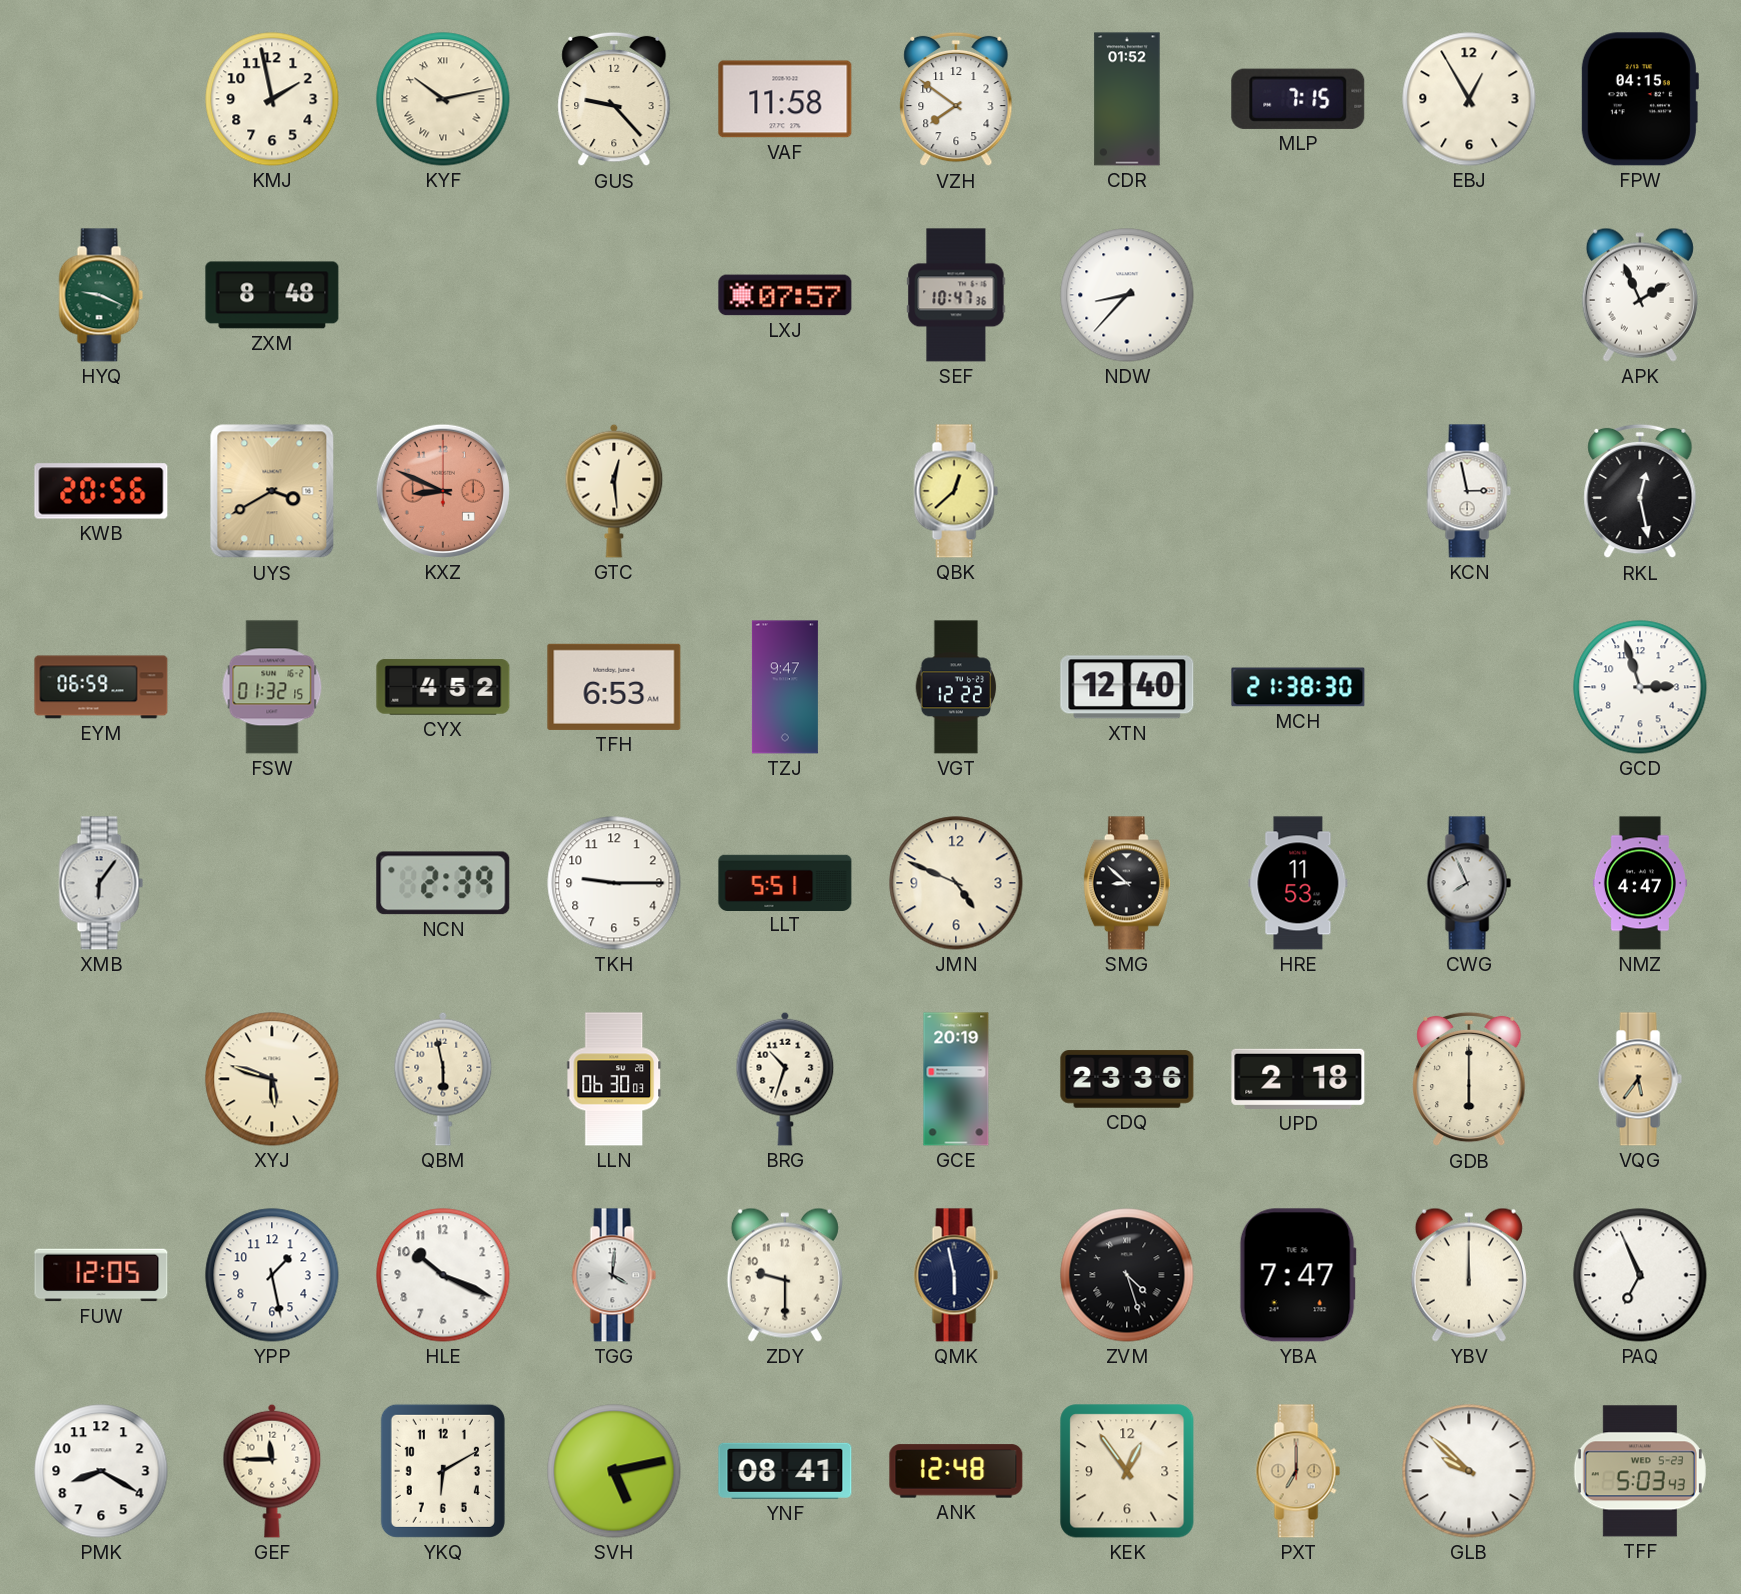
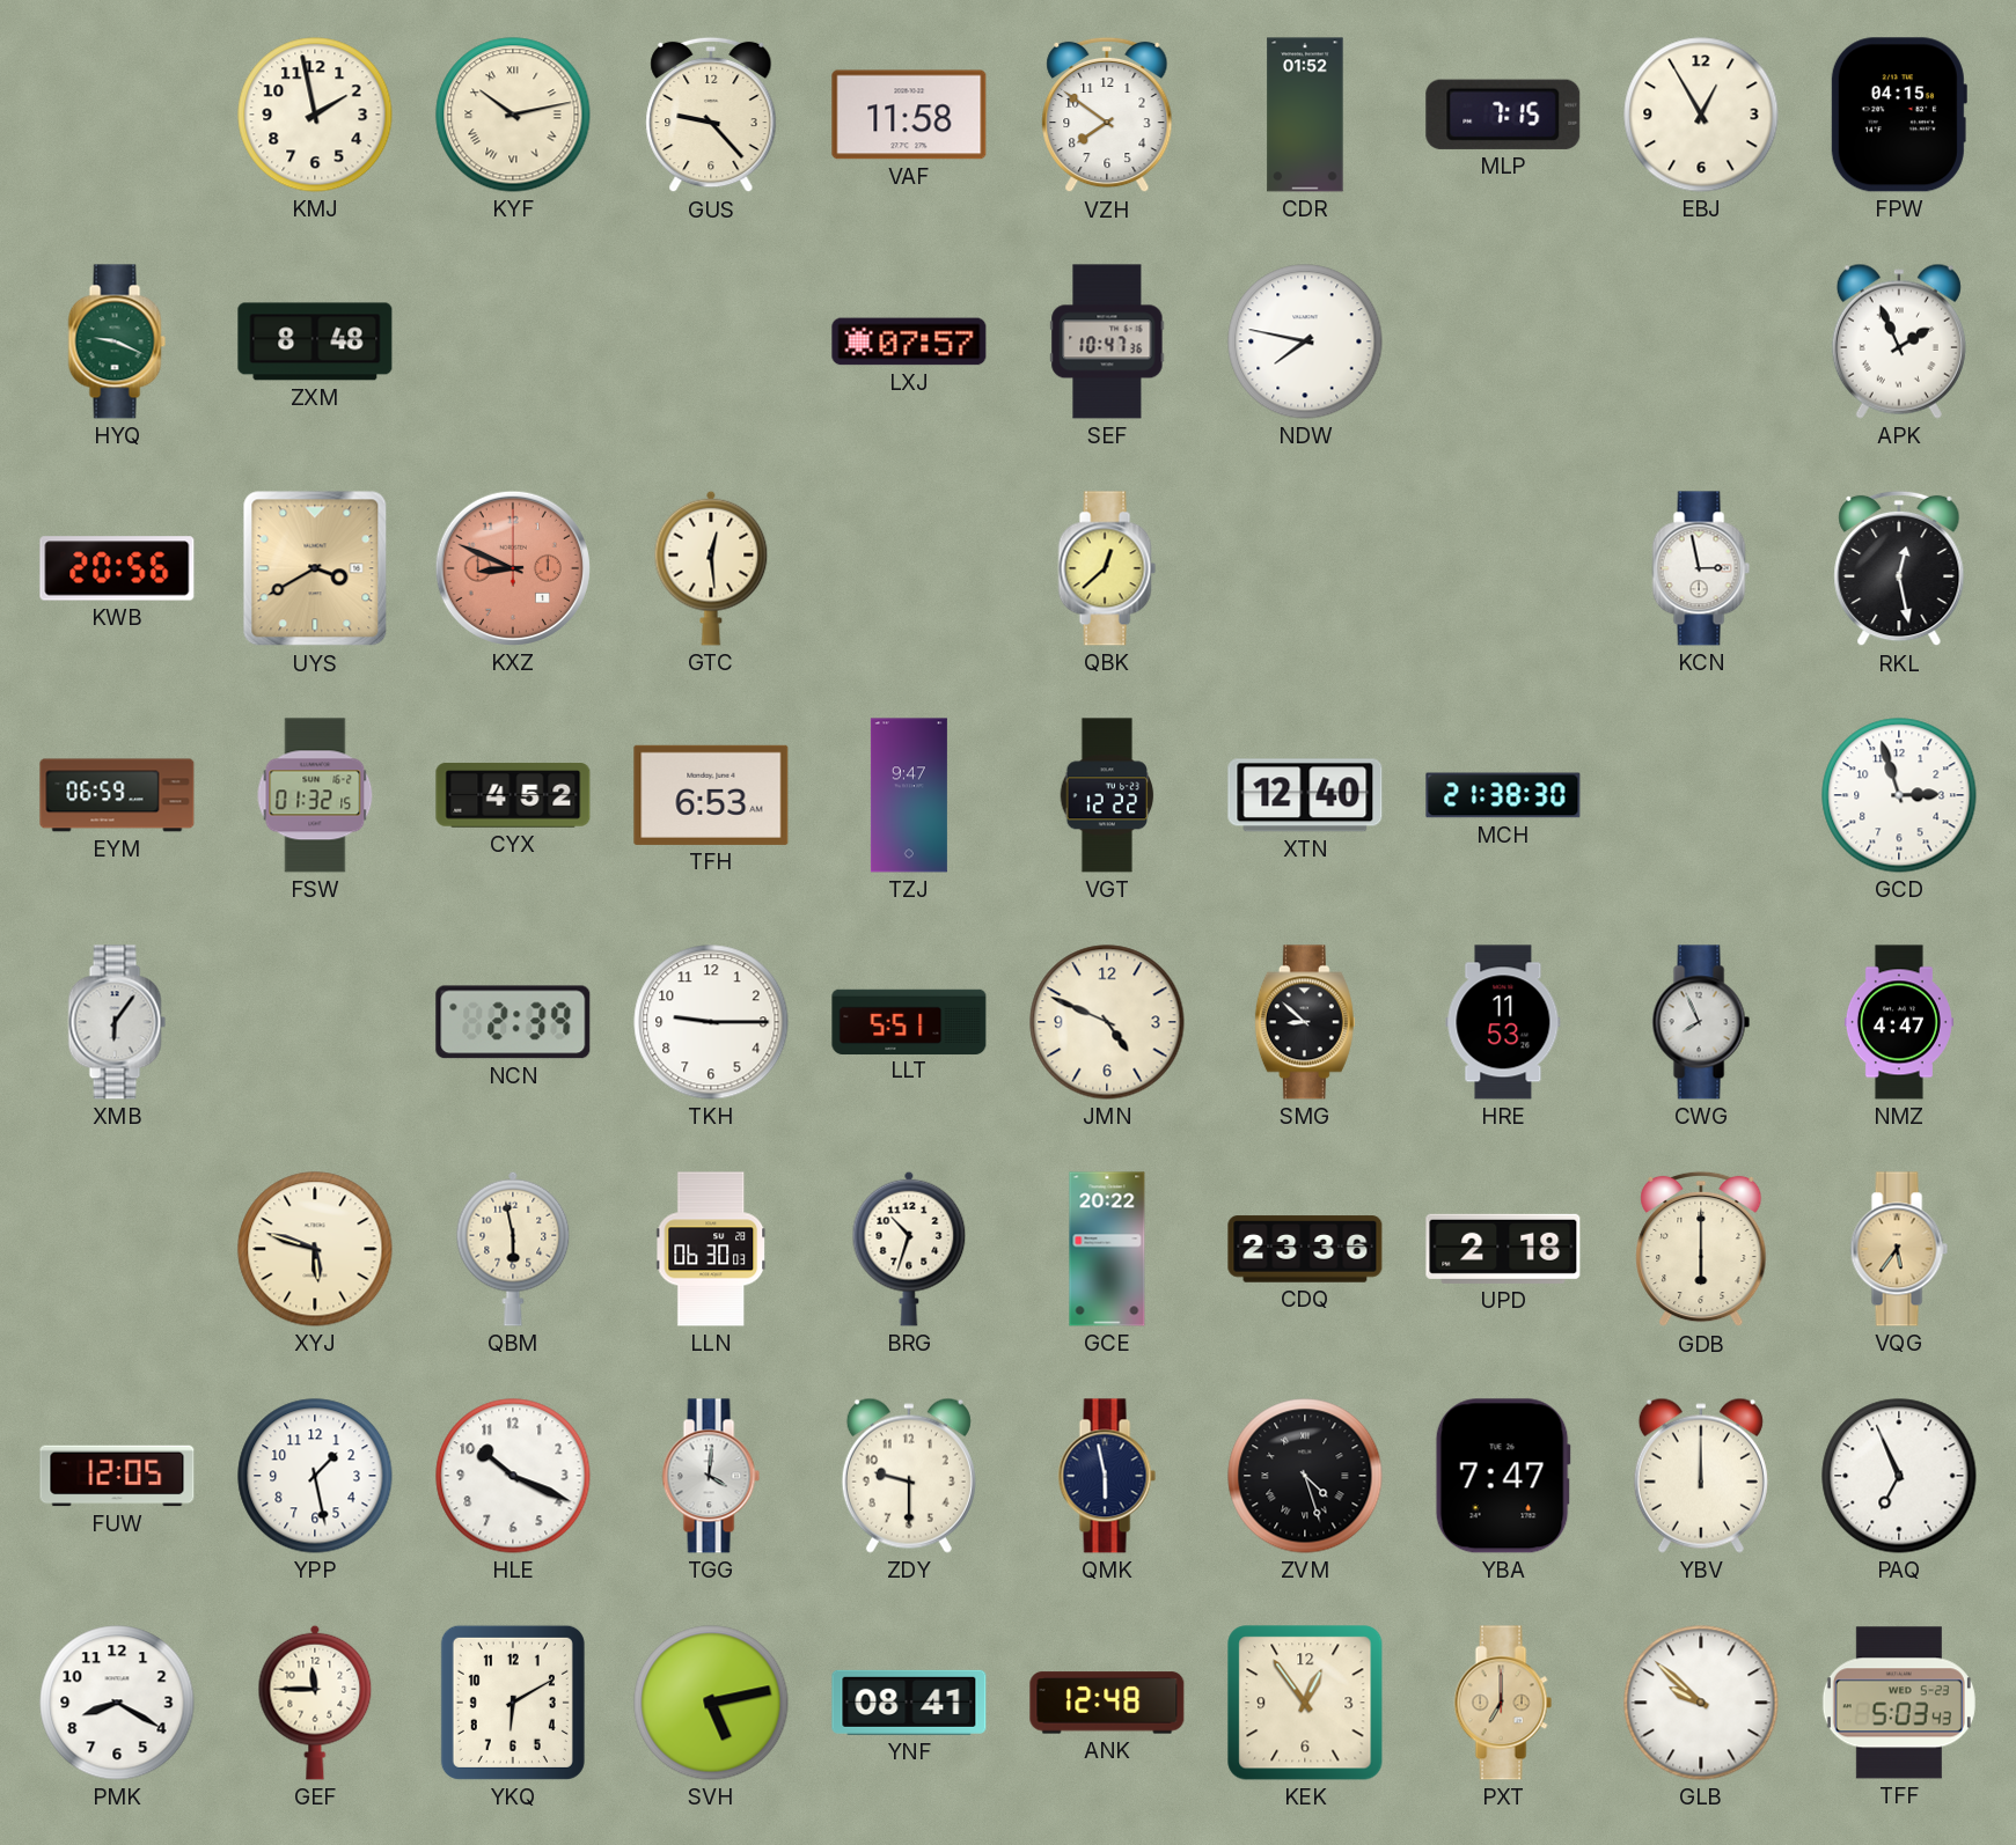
NDW: 8:37 -> 7:47
GCE: 20:19 -> 20:22
